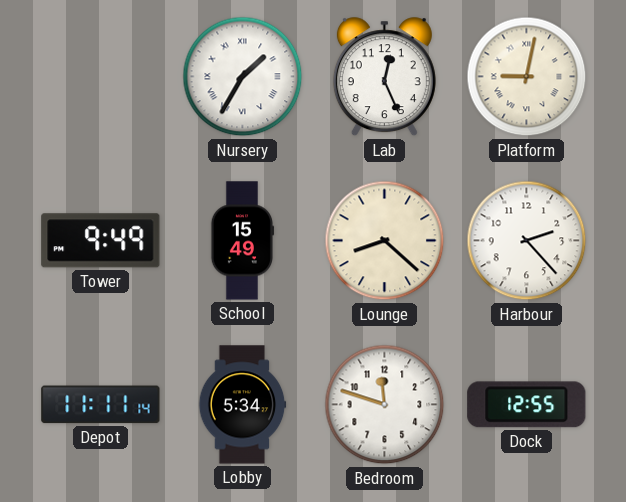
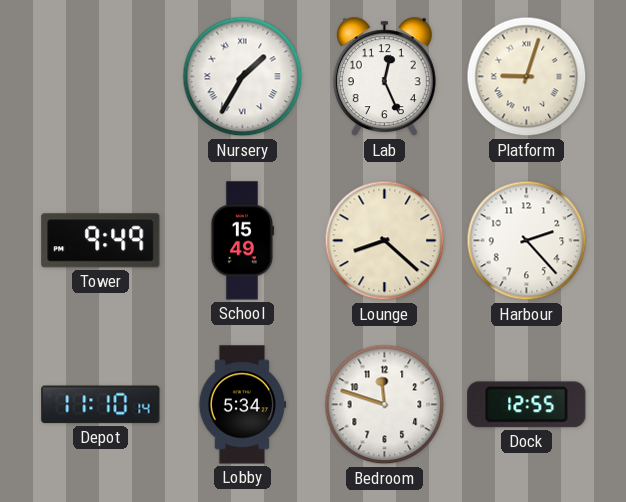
Platform: 9:02 -> 9:03
Depot: 11:11 -> 11:10
